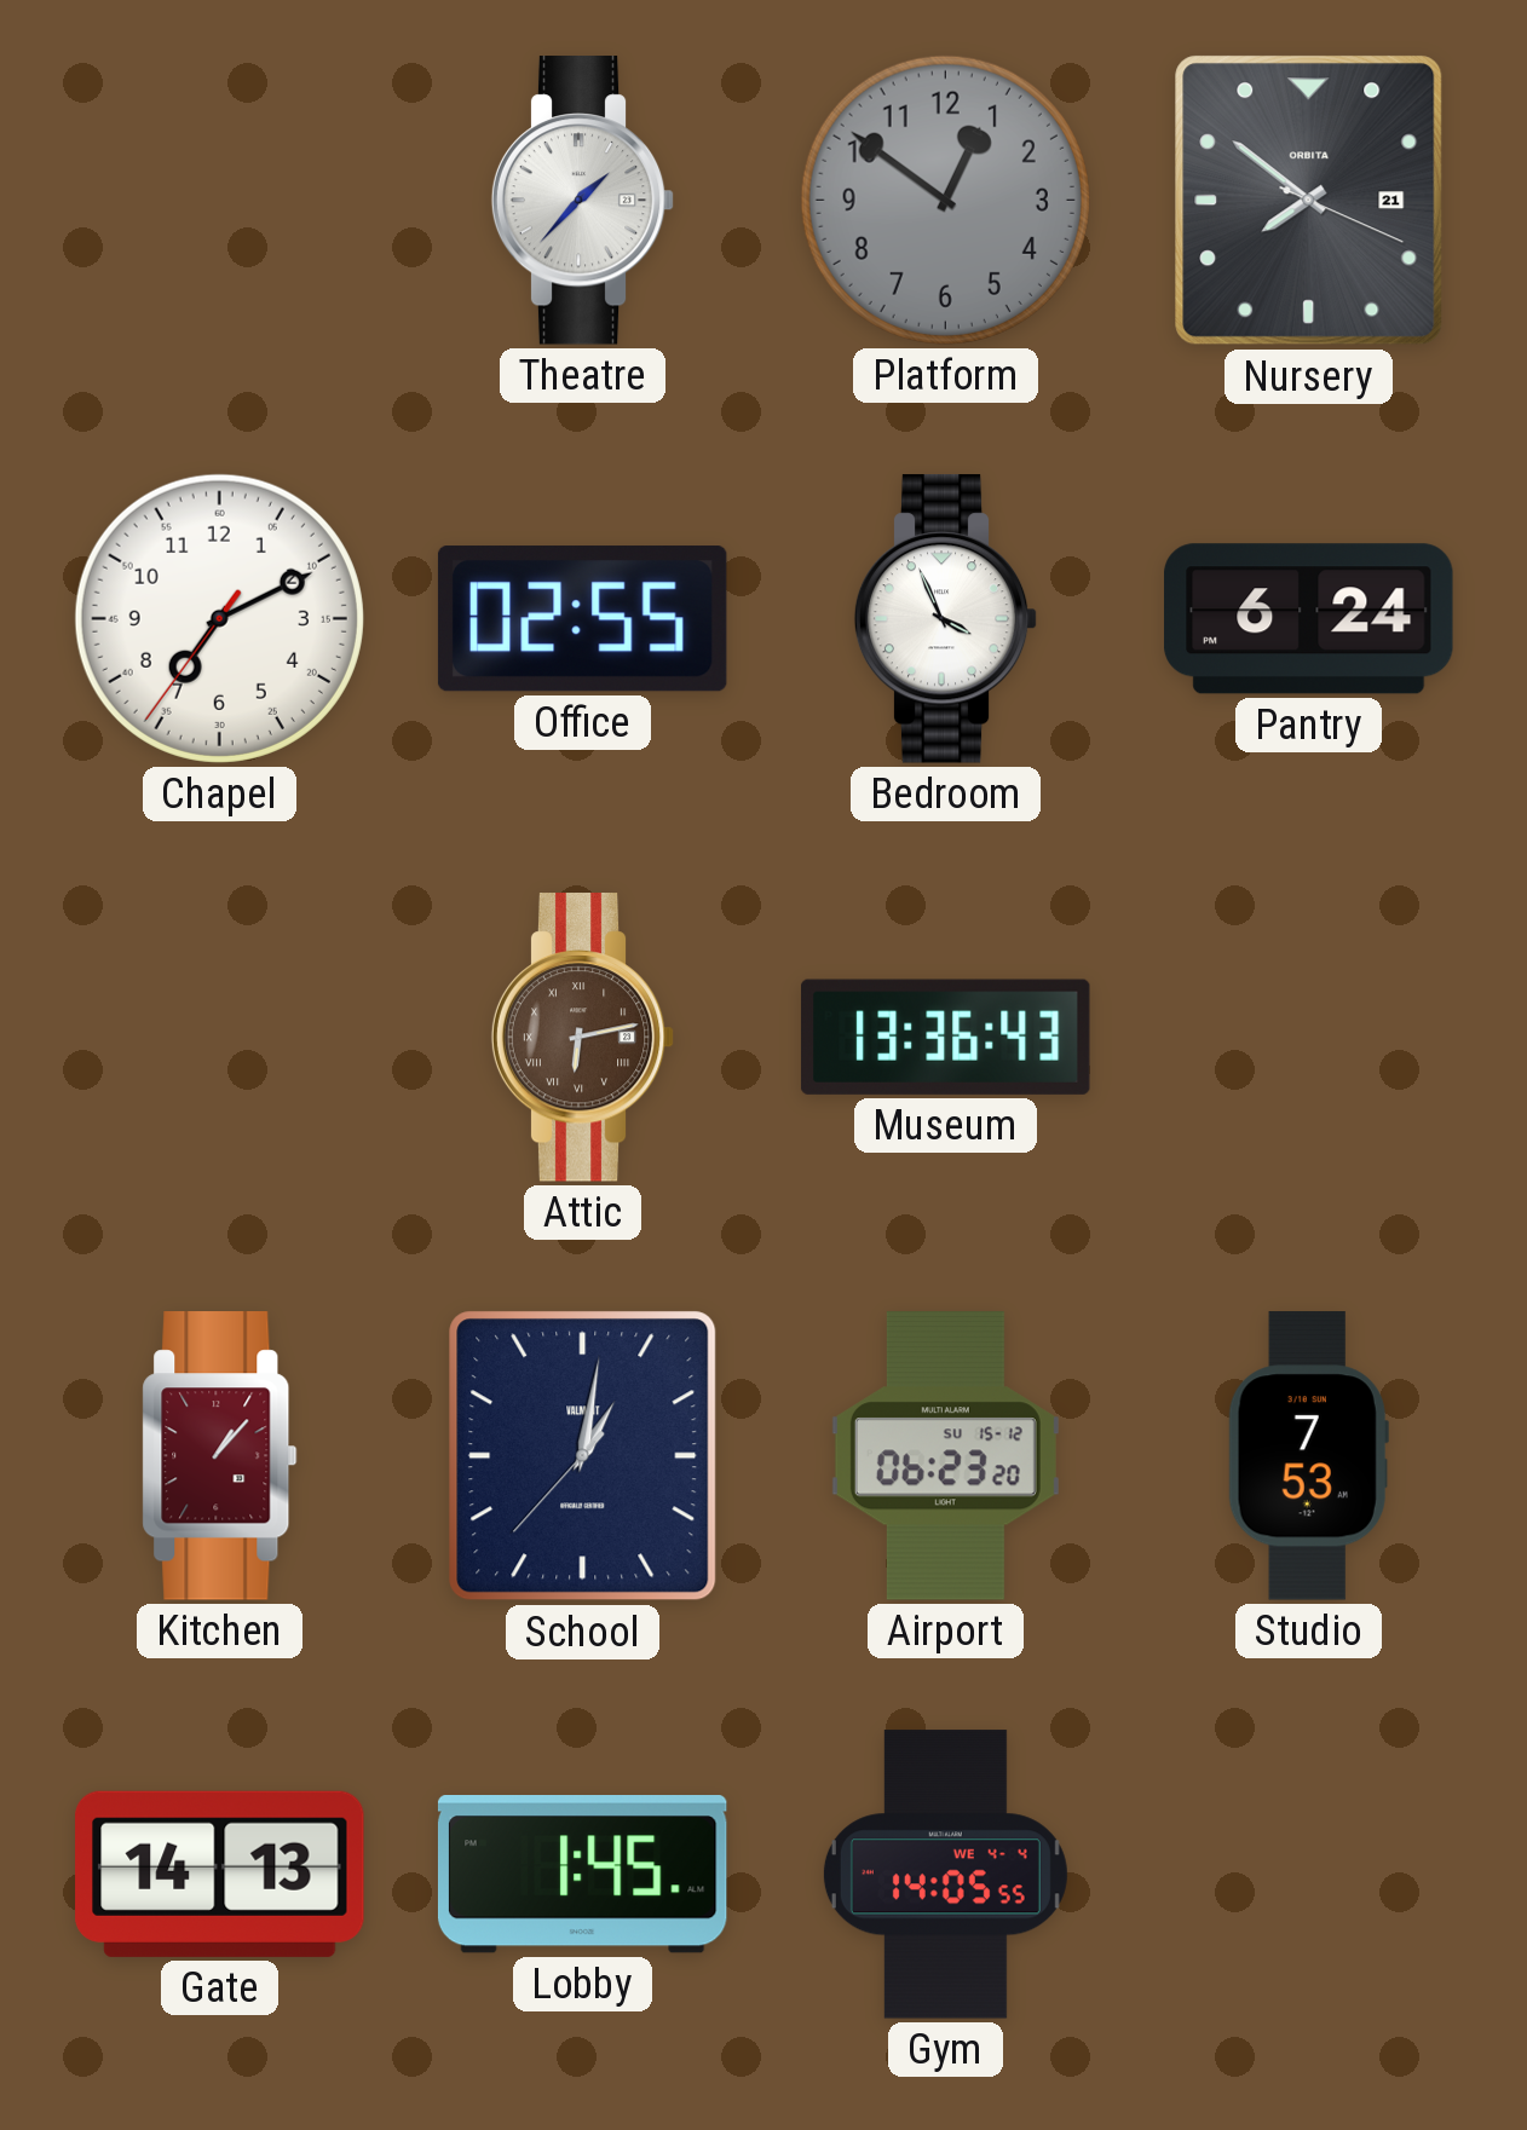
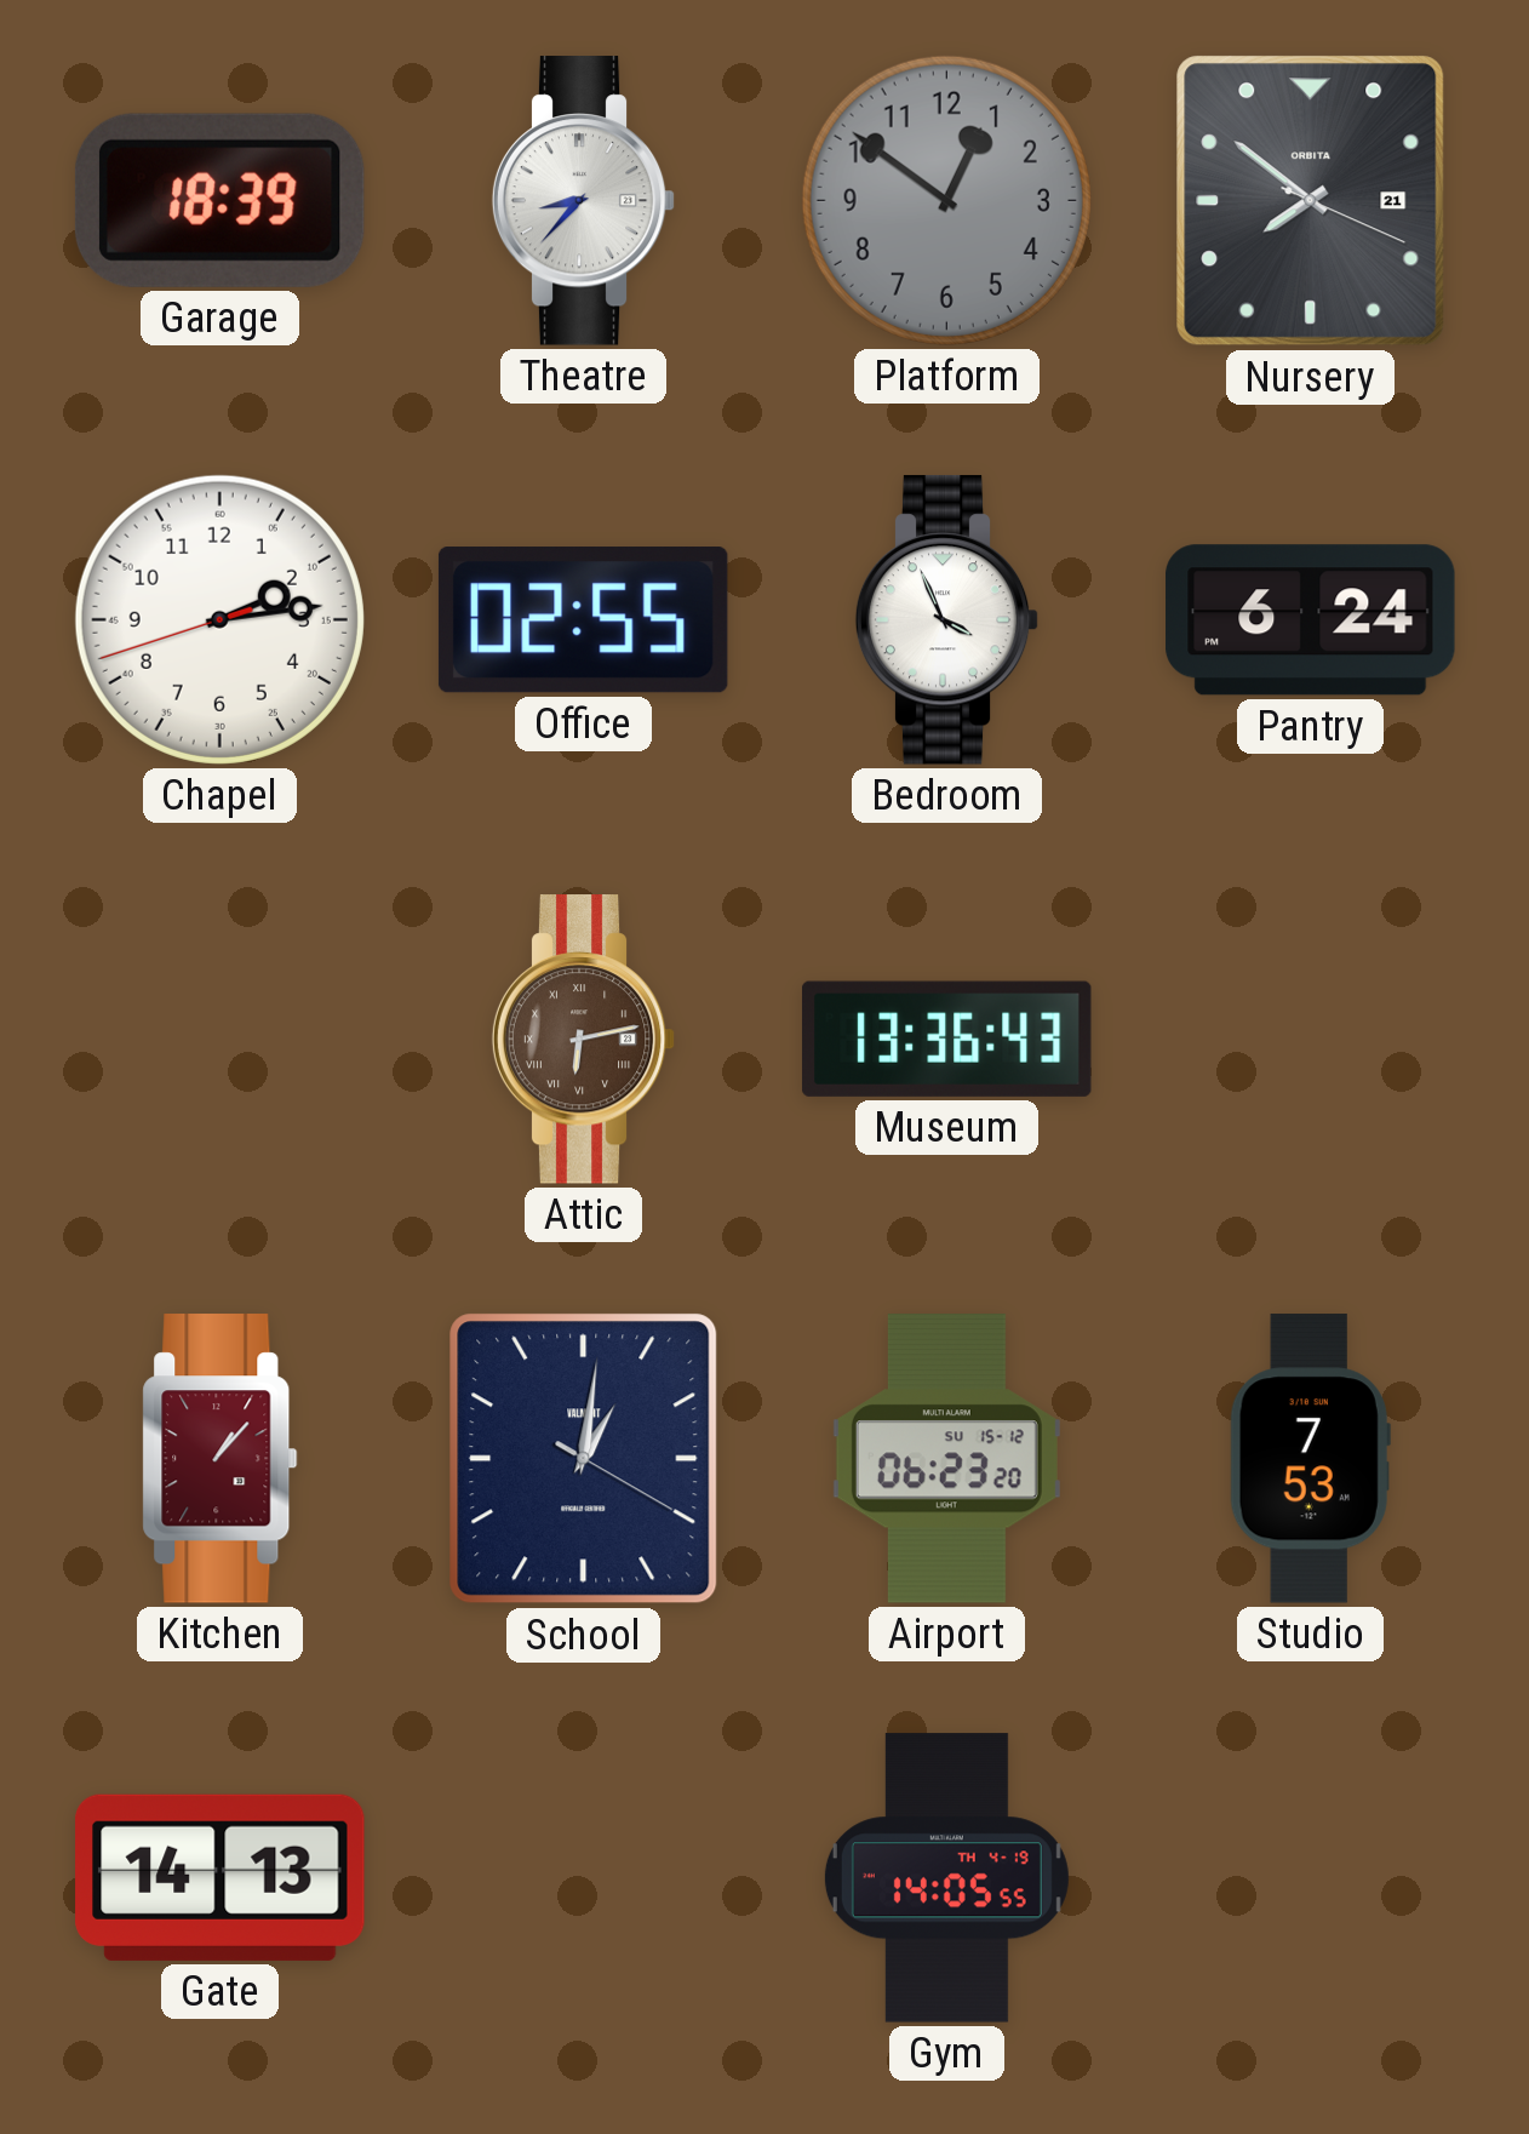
Garage: none -> 18:39
Theatre: 1:37 -> 8:37
Chapel: 7:10 -> 2:13
School: 1:01:37 -> 1:01:20
Lobby: 1:45 -> none
Gym date: WE 4-4 -> TH 4-19
